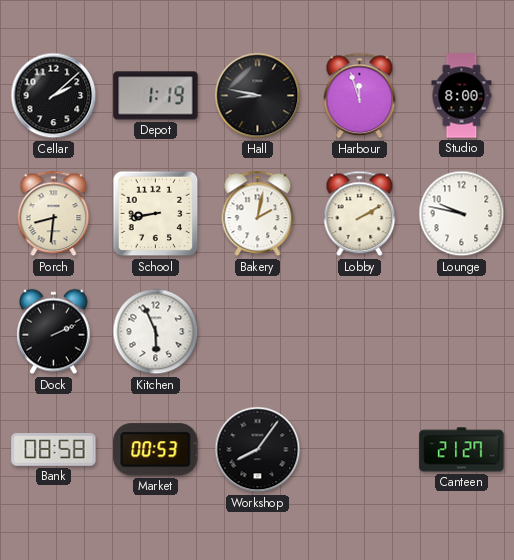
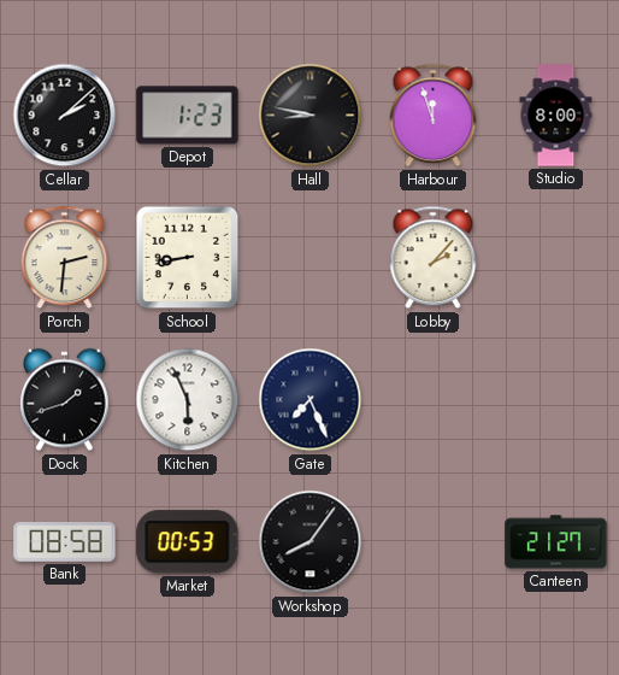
Depot: 1:19 -> 1:23
Porch: 8:31 -> 2:31
Bakery: 2:02 -> none
Lobby: 2:10 -> 2:07
Lounge: 9:47 -> none
Dock: 2:11 -> 1:42
Gate: none -> 7:26
